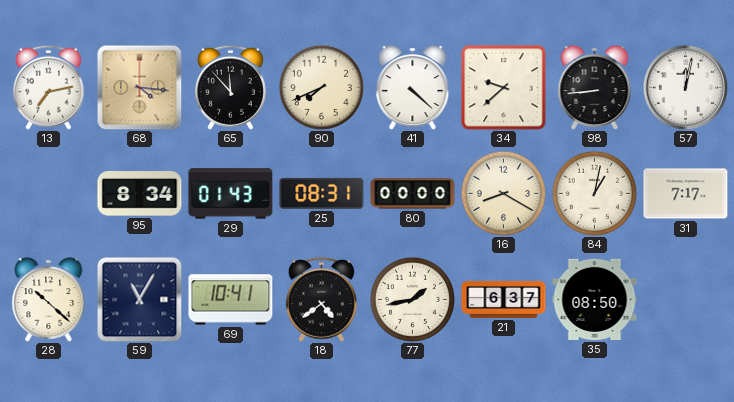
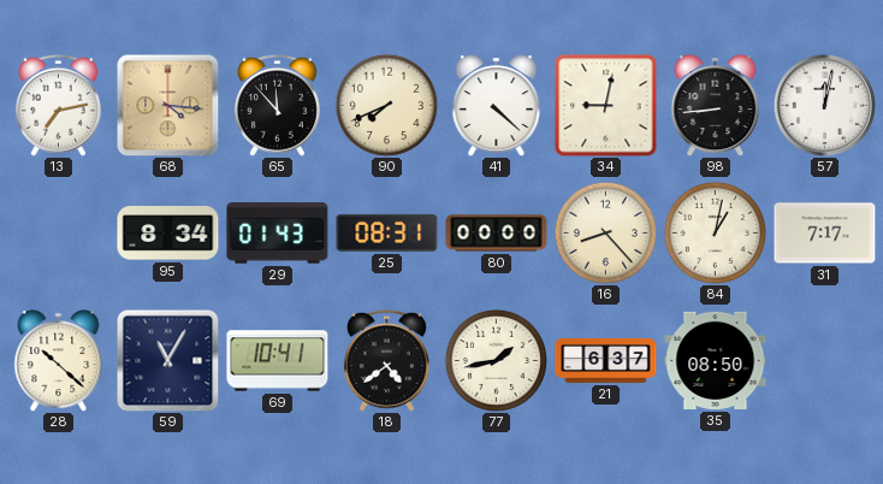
34: 9:38 -> 9:02
16: 8:20 -> 8:23
